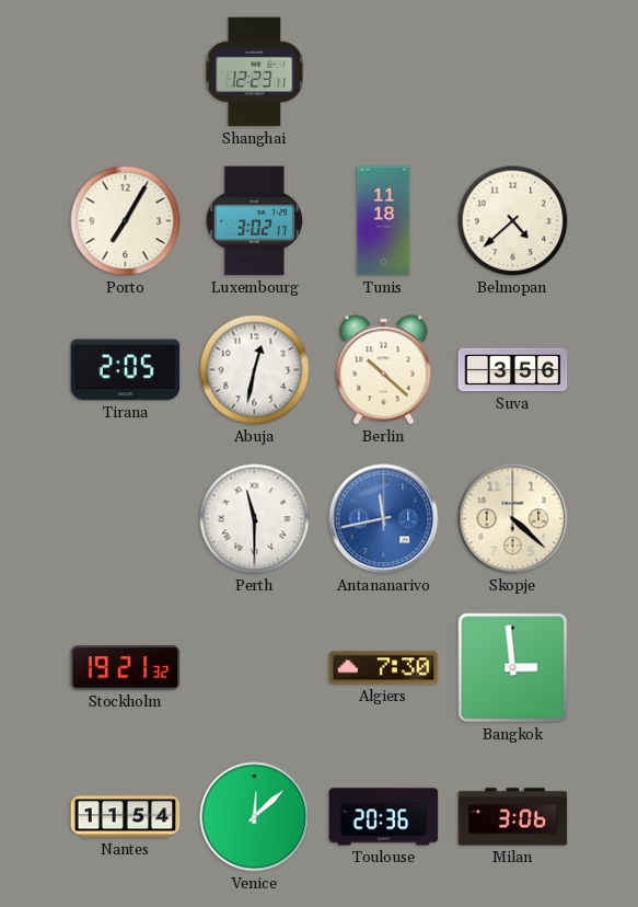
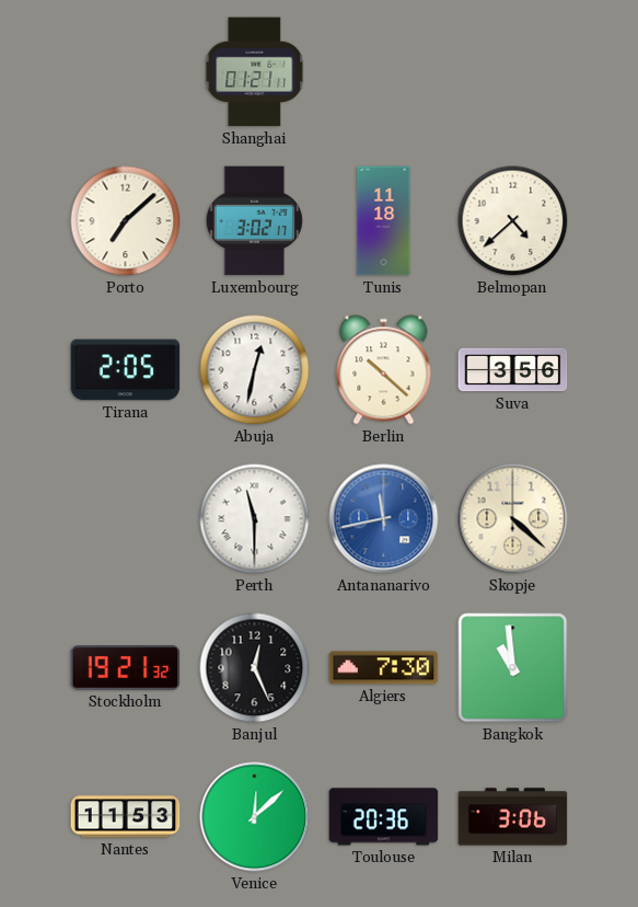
Shanghai: 12:23 -> 01:21
Porto: 7:05 -> 7:08
Banjul: none -> 12:26
Bangkok: 2:59 -> 10:59
Nantes: 11:54 -> 11:53
